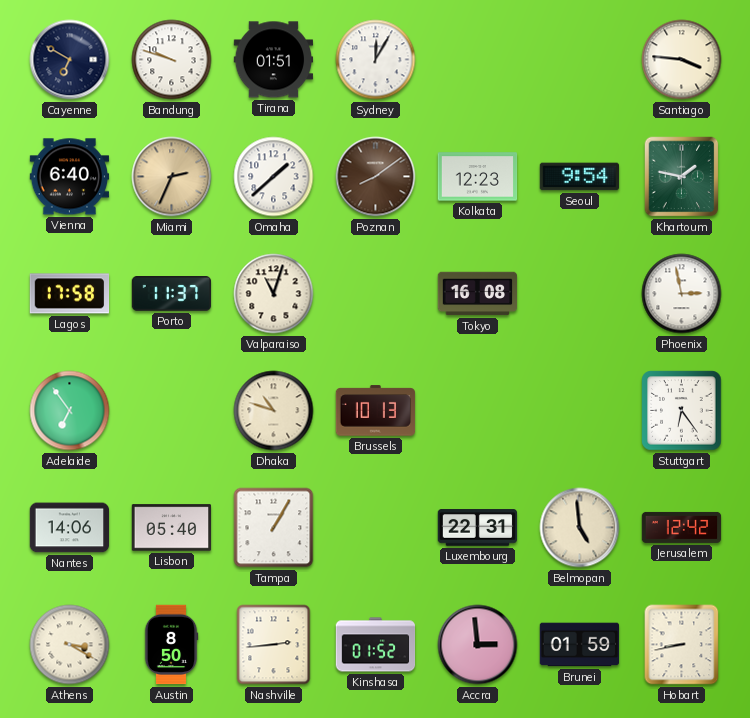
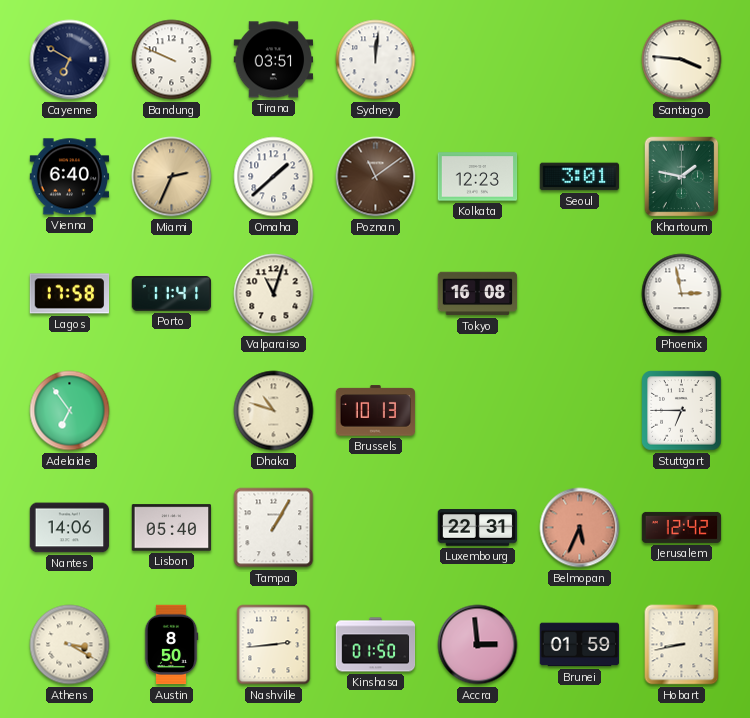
Bandung: 9:48 -> 9:49
Tirana: 01:51 -> 03:51
Sydney: 12:05 -> 12:01
Poznan: 8:09 -> 11:09
Seoul: 9:54 -> 3:01
Porto: 11:37 -> 11:41
Stuttgart: 6:24 -> 6:45
Belmopan: 4:59 -> 5:34
Belmopan dial: cream -> salmon
Kinshasa: 01:52 -> 01:50
